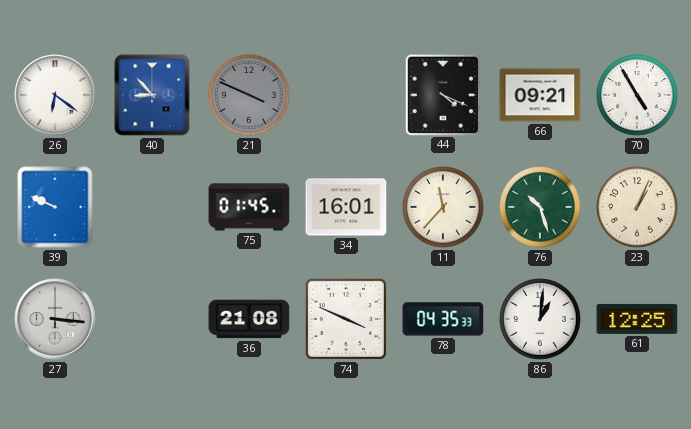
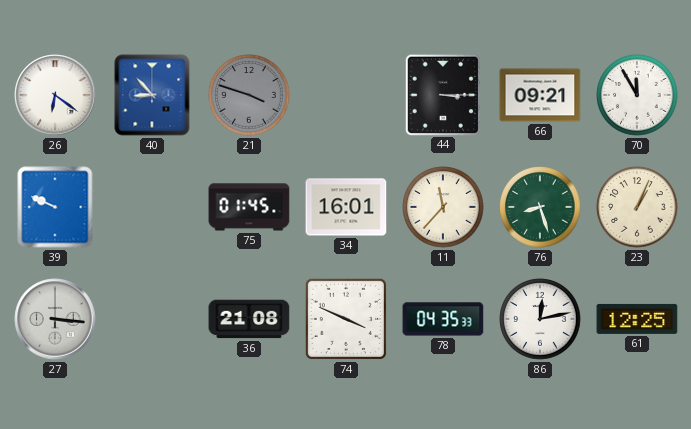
21: 3:49 -> 3:48
44: 4:19 -> 3:15
70: 4:55 -> 11:55
76: 10:27 -> 8:27
86: 1:01 -> 12:13
